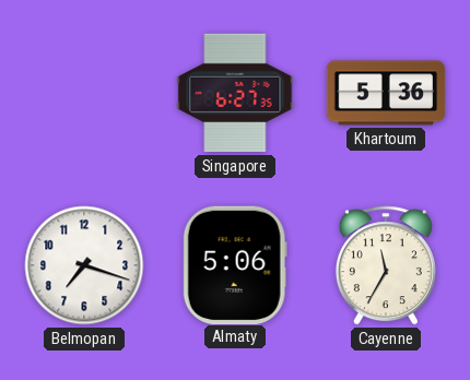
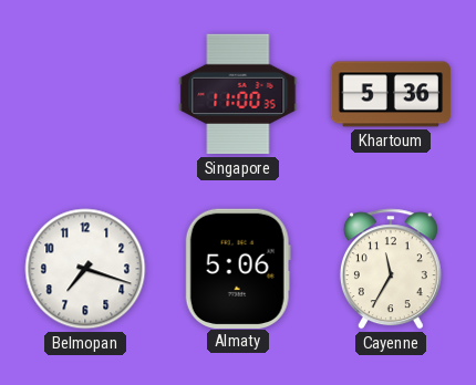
Singapore: 6:27 -> 11:00
